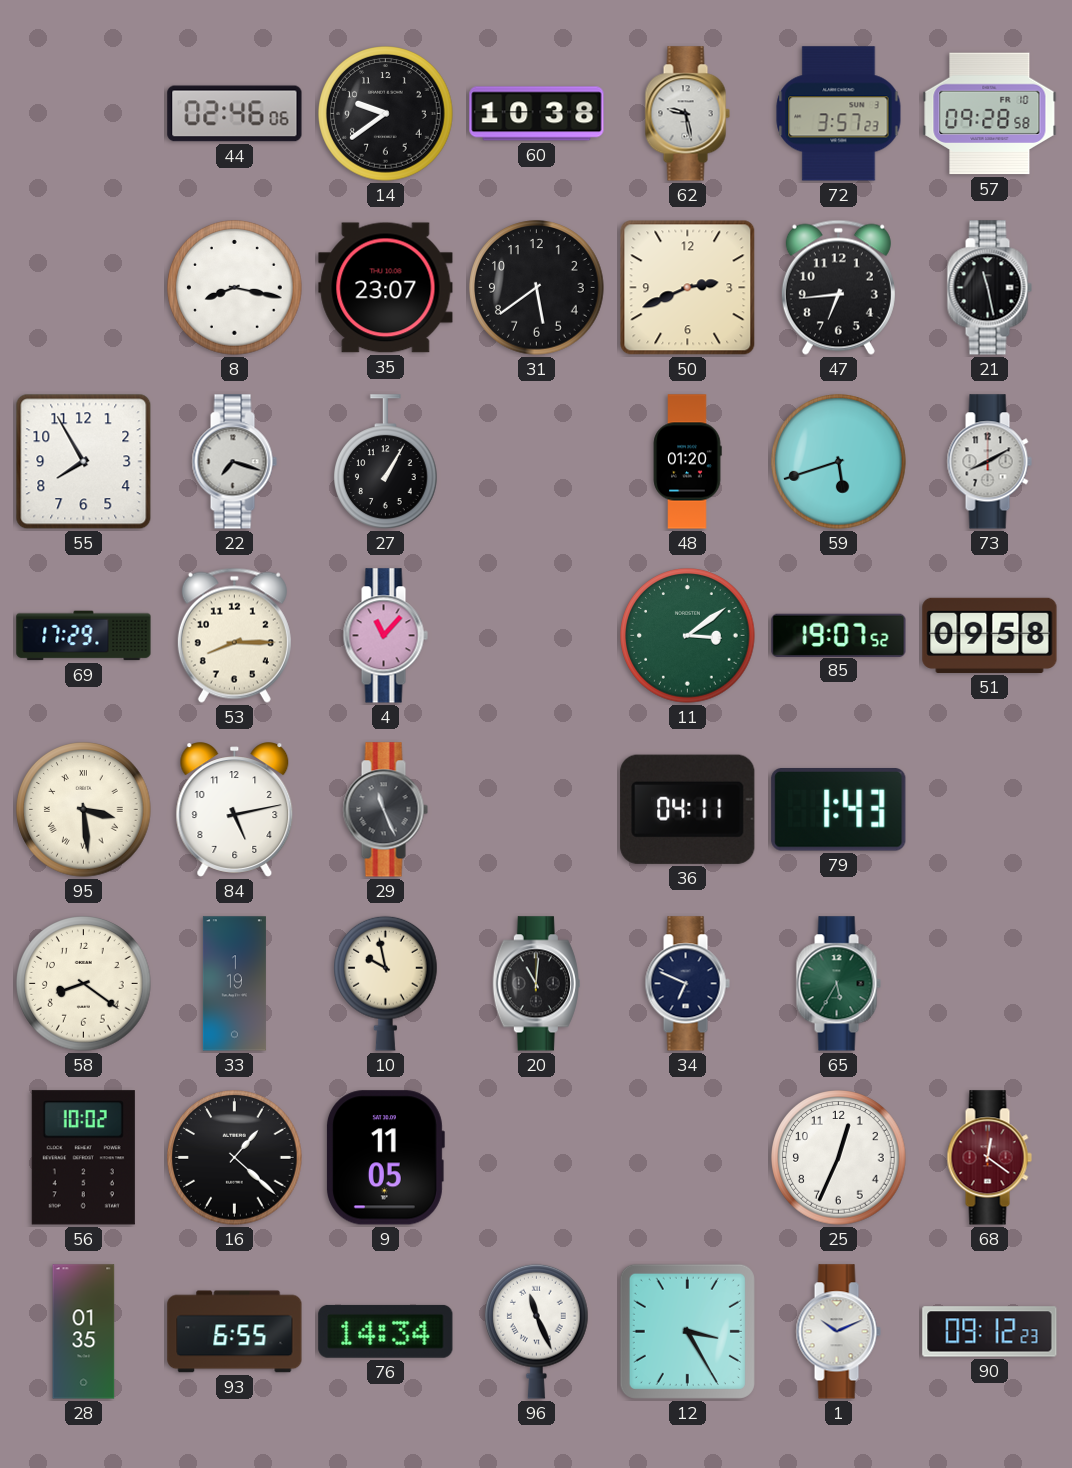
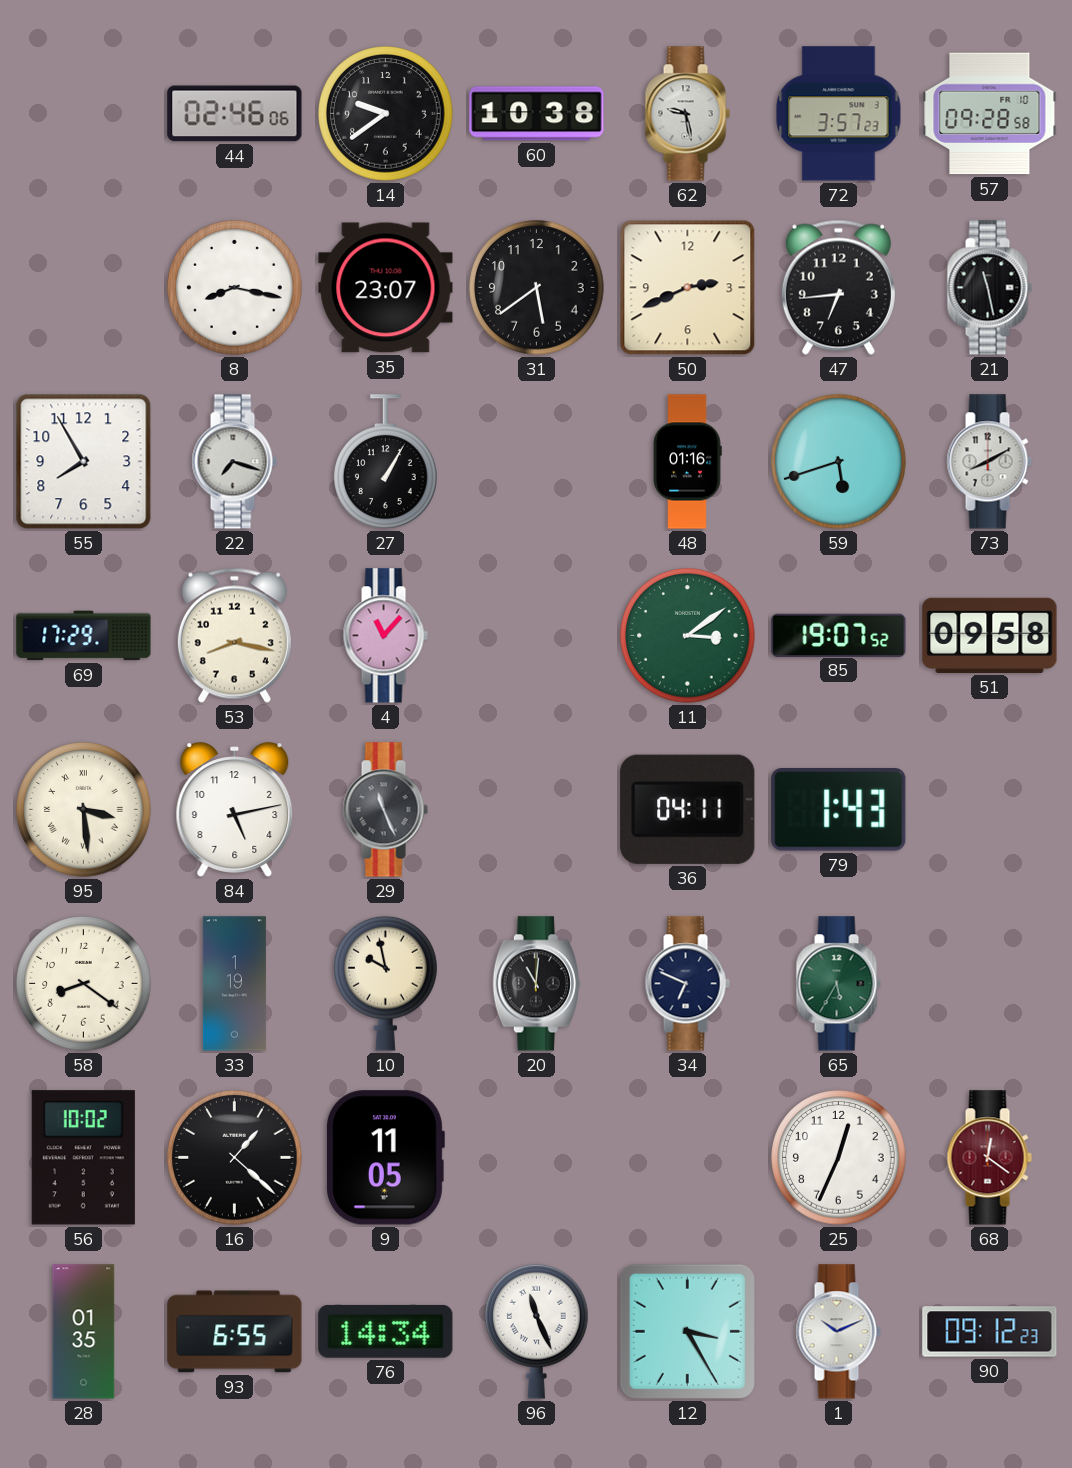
48: 01:20 -> 01:16
53: 8:15 -> 8:17
